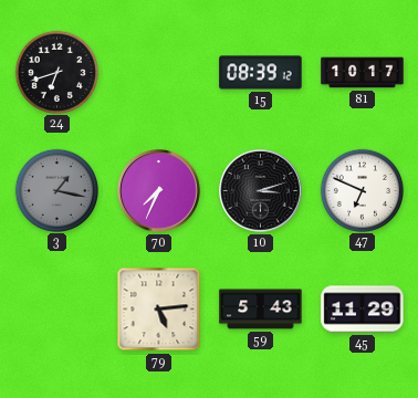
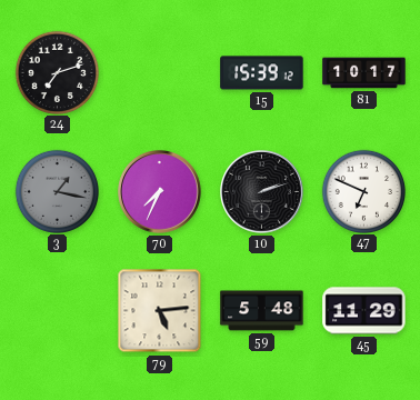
24: 6:42 -> 7:12
15: 08:39 -> 15:39
10: 3:12 -> 2:12
59: 5:43 -> 5:48
